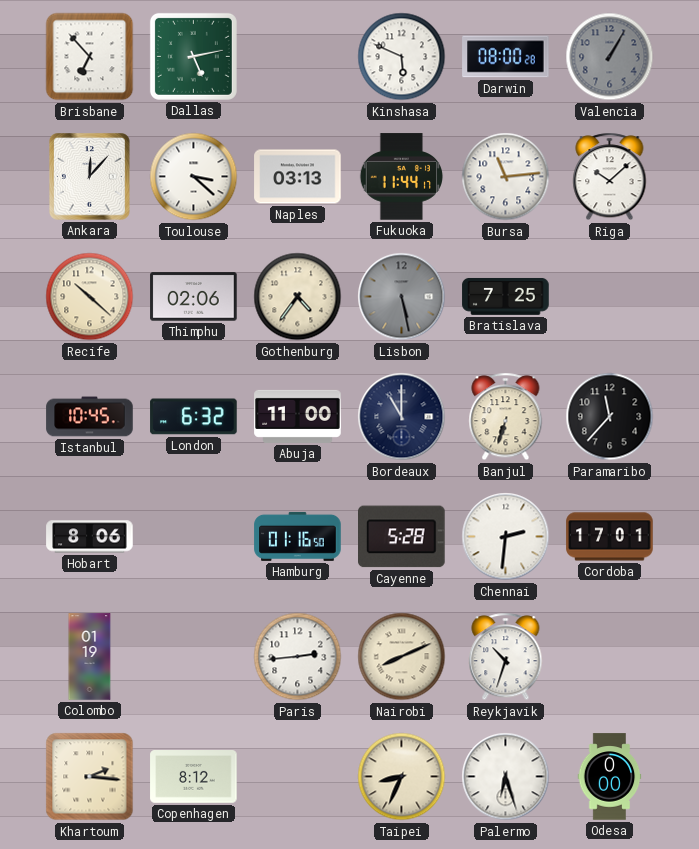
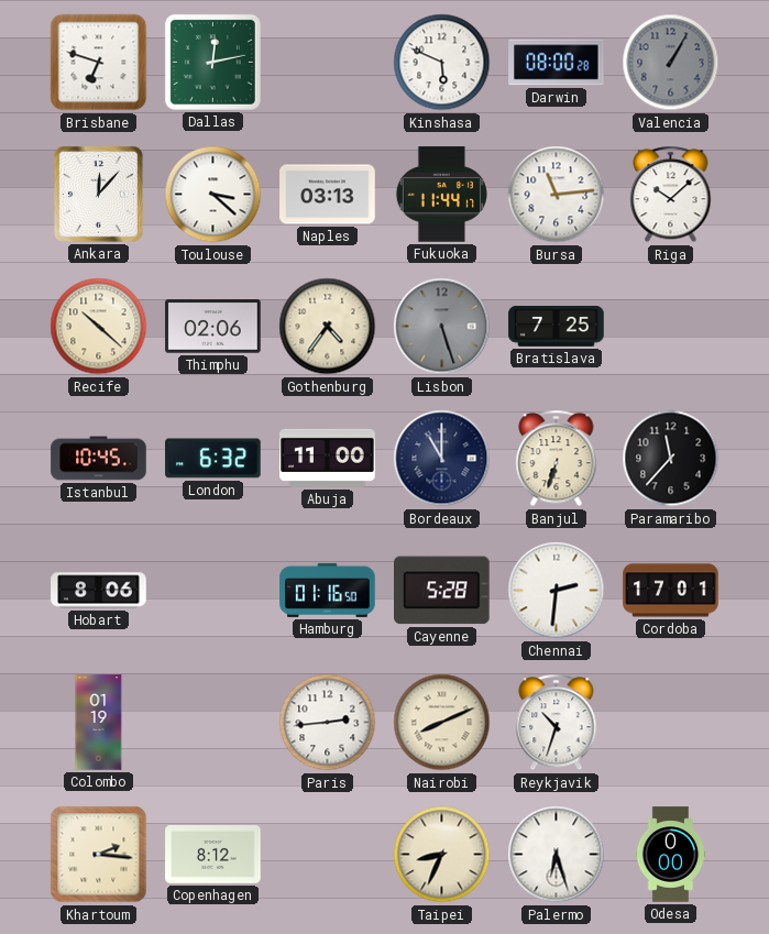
Brisbane: 6:53 -> 6:48
Dallas: 5:13 -> 12:13
Lisbon: 5:28 -> 5:27
